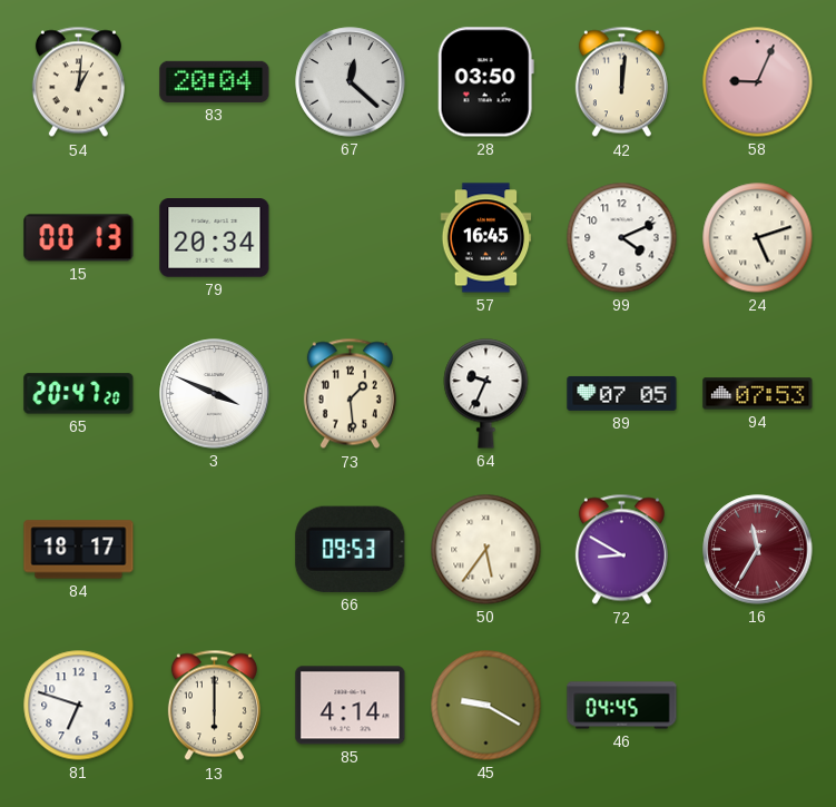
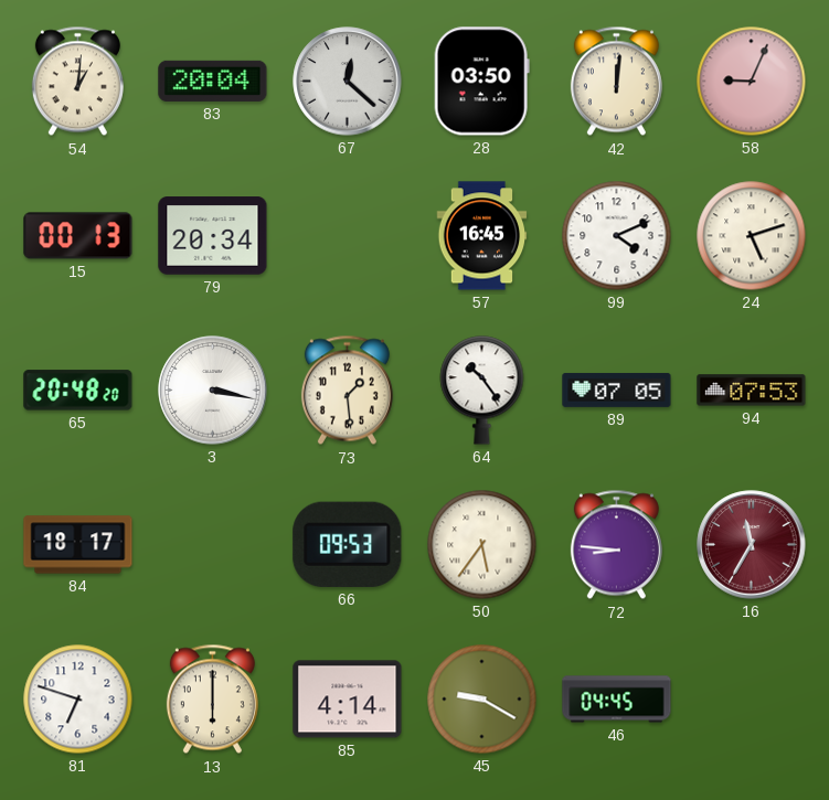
65: 20:47 -> 20:48
3: 3:49 -> 3:17
64: 9:34 -> 10:24
72: 8:50 -> 8:46
